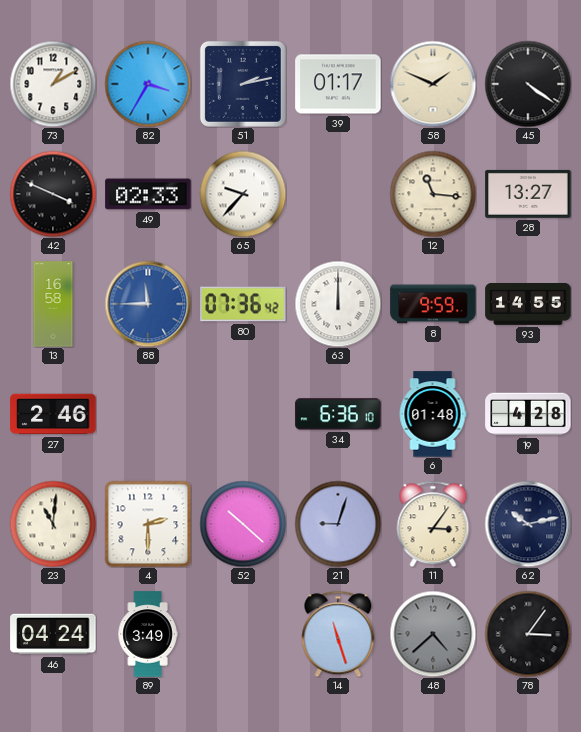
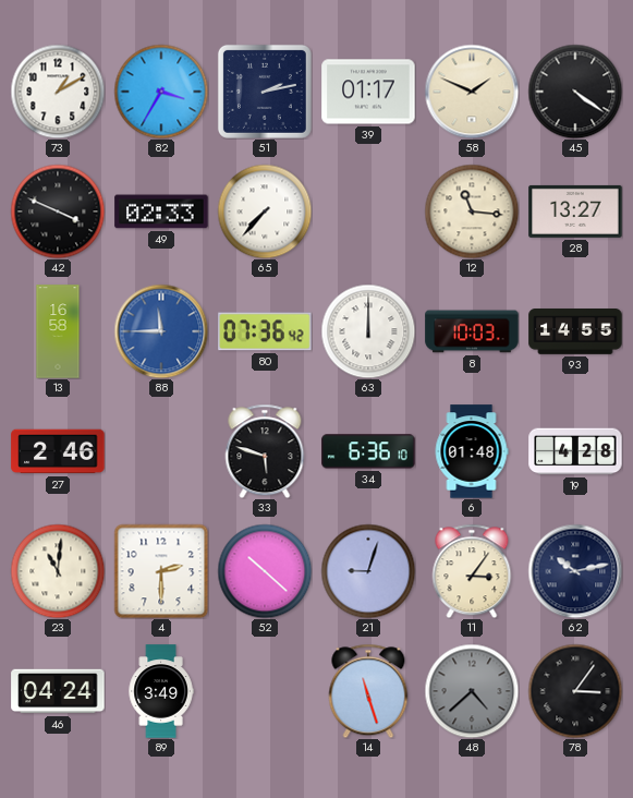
65: 9:37 -> 7:37
8: 9:59 -> 10:03
33: none -> 5:48
